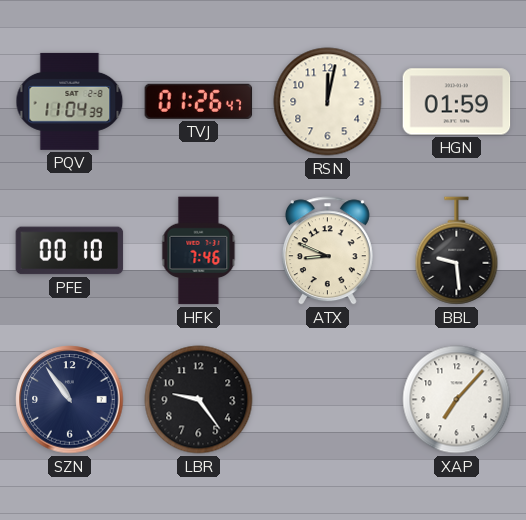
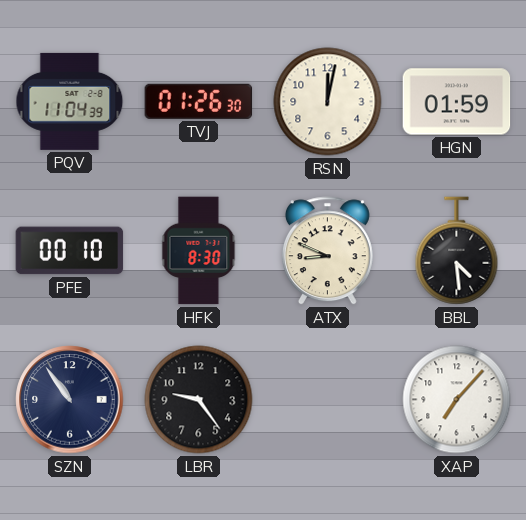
TVJ: 01:26:47 -> 01:26:30
HFK: 7:46 -> 8:30
BBL: 9:29 -> 4:29
